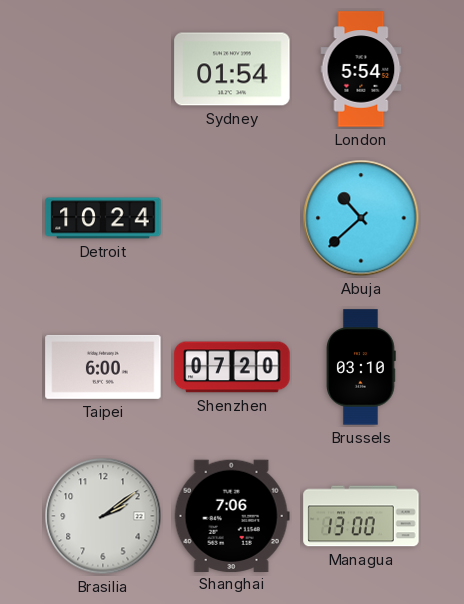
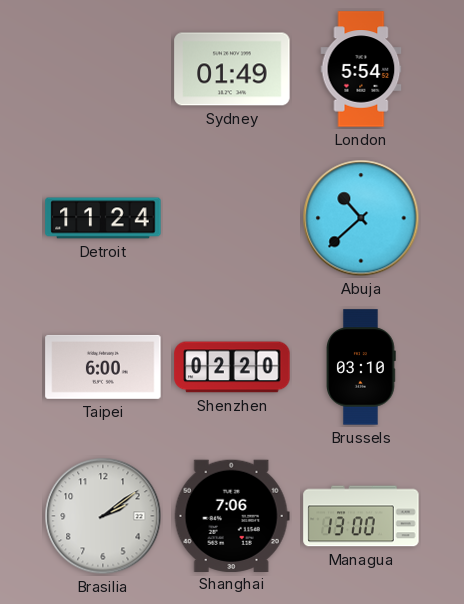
Sydney: 01:54 -> 01:49
Detroit: 10:24 -> 11:24
Shenzhen: 07:20 -> 02:20
